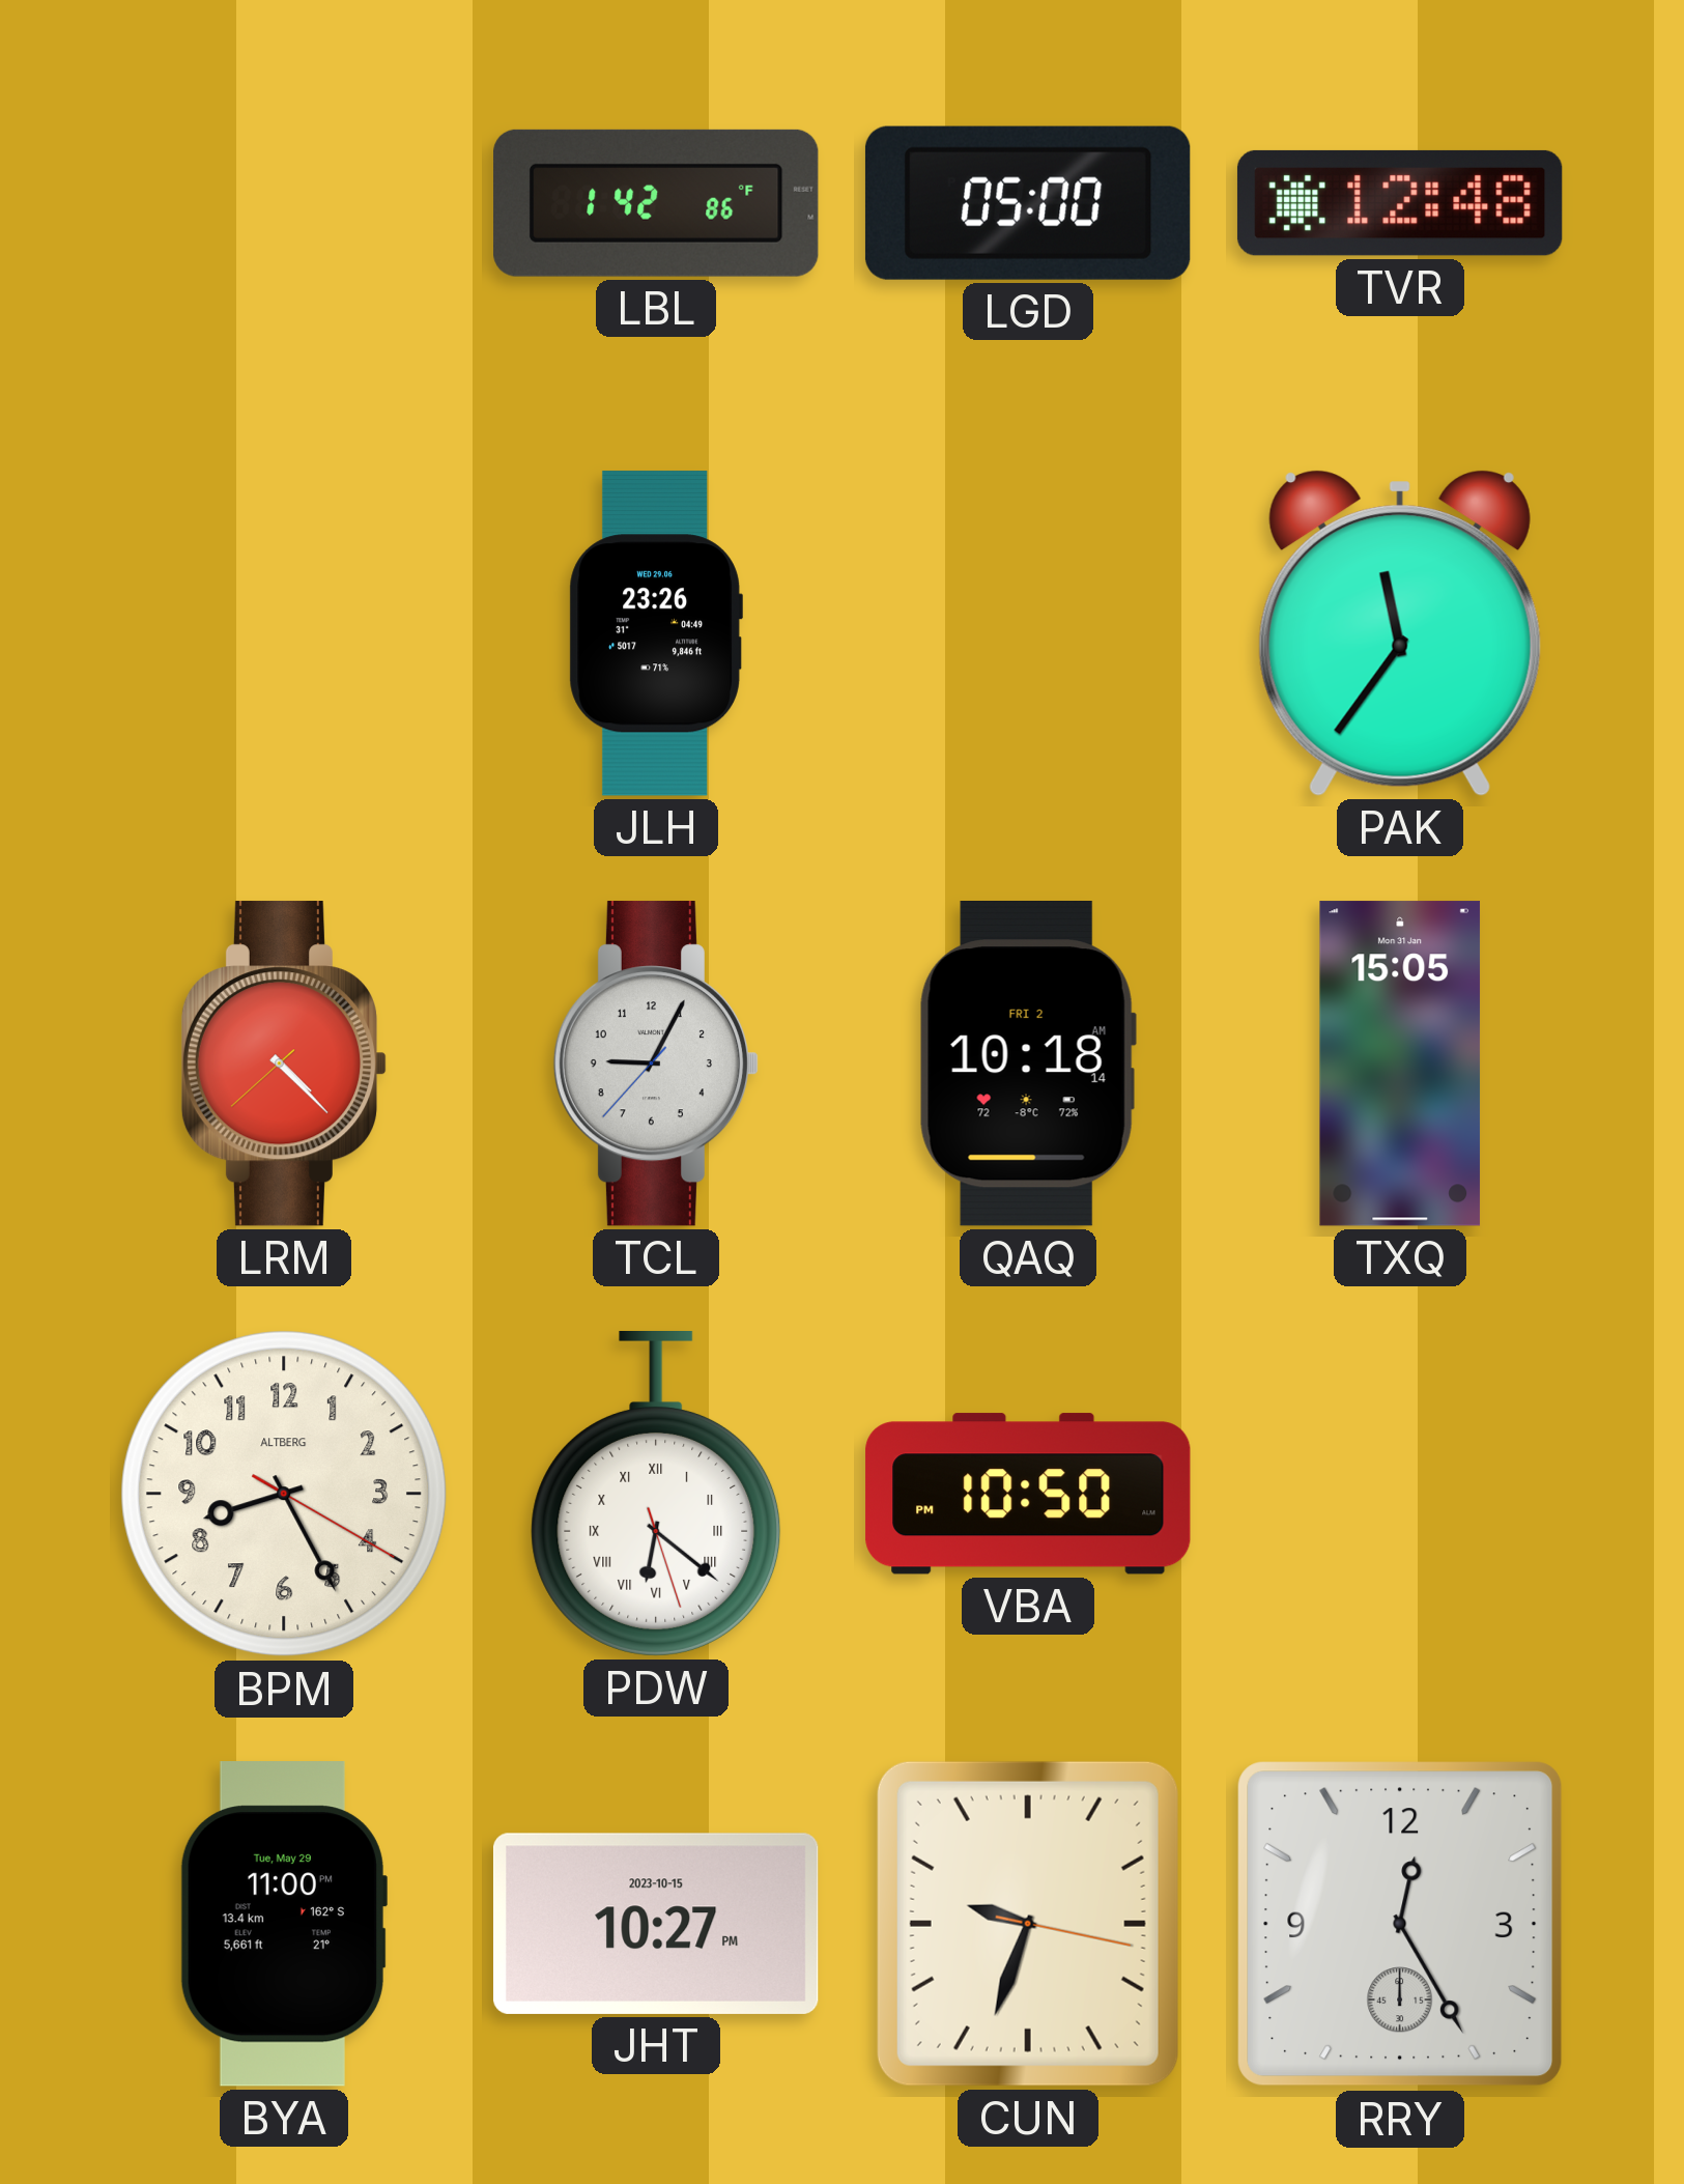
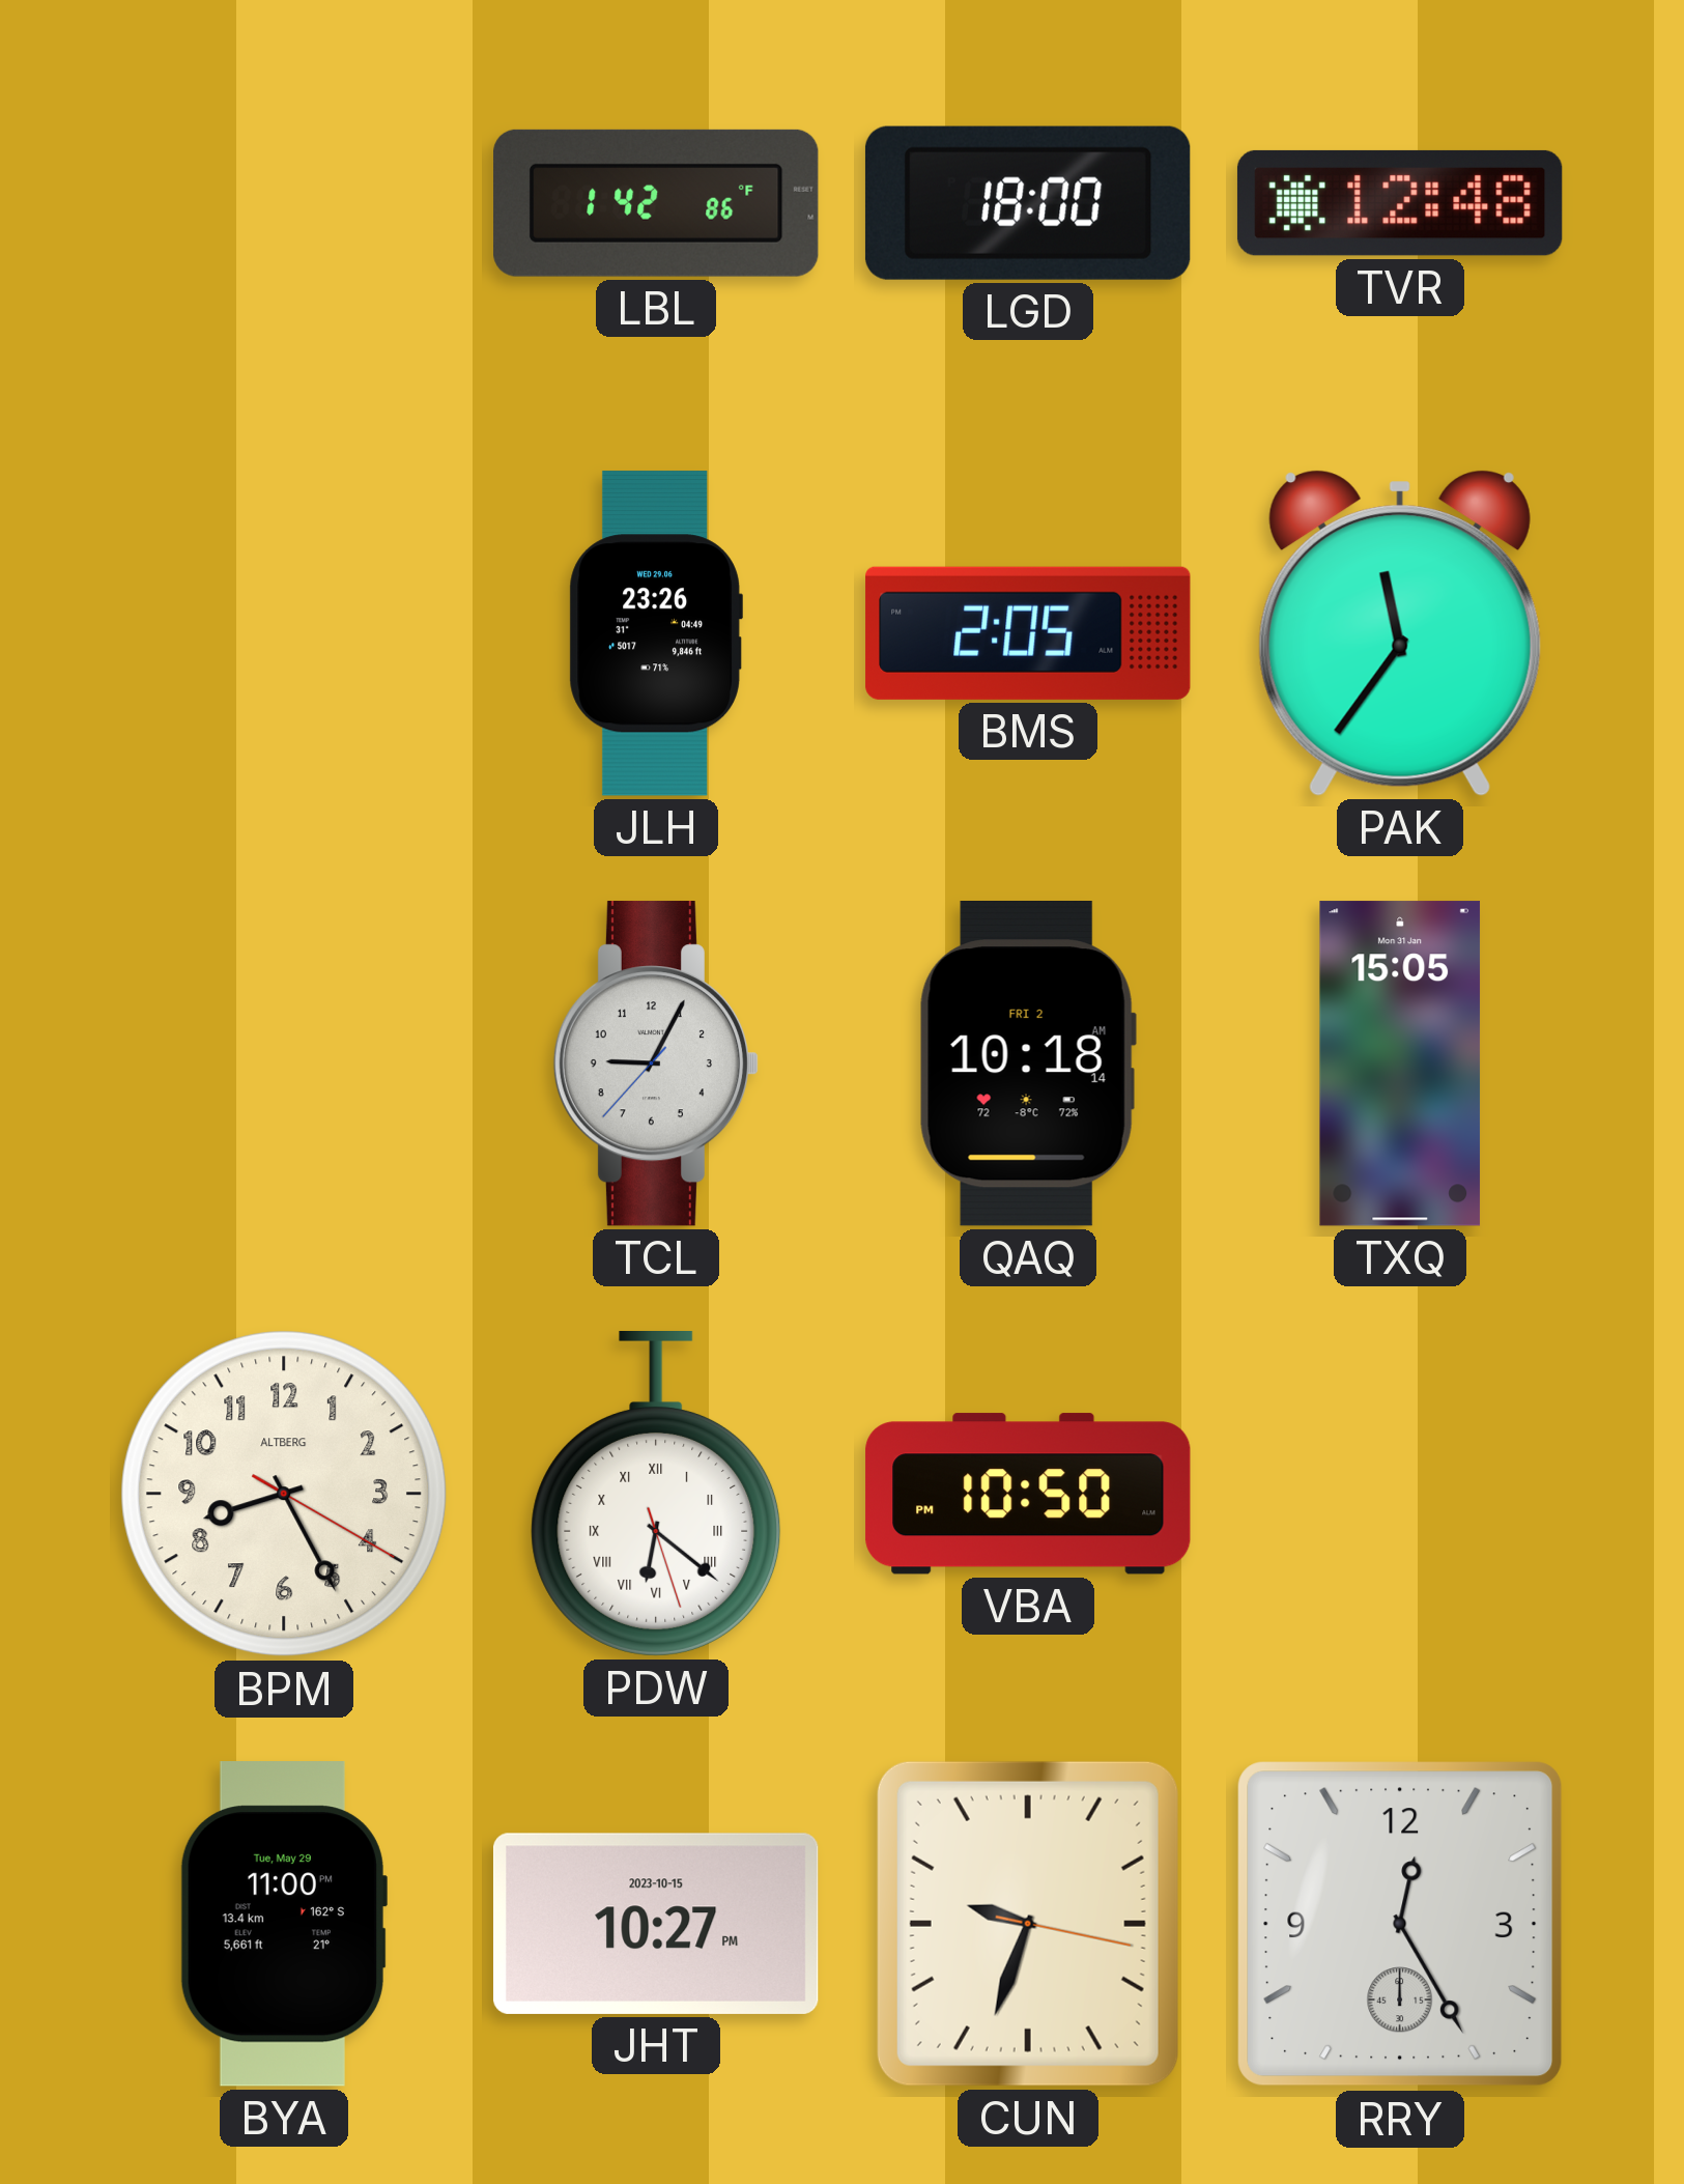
LGD: 05:00 -> 18:00
BMS: none -> 2:05
LRM: 4:22 -> none
